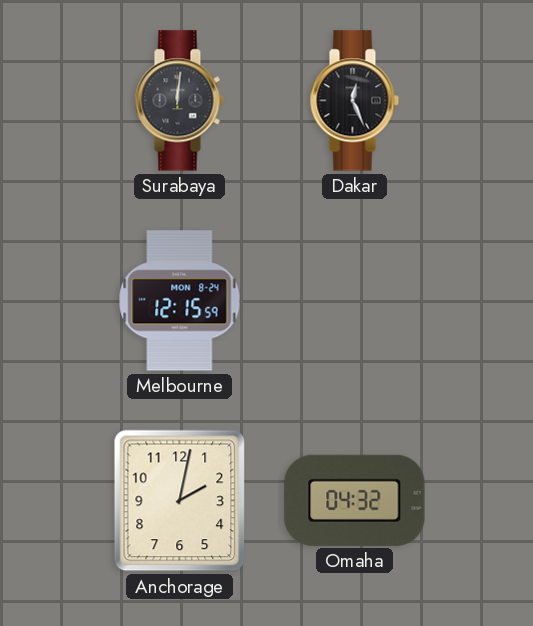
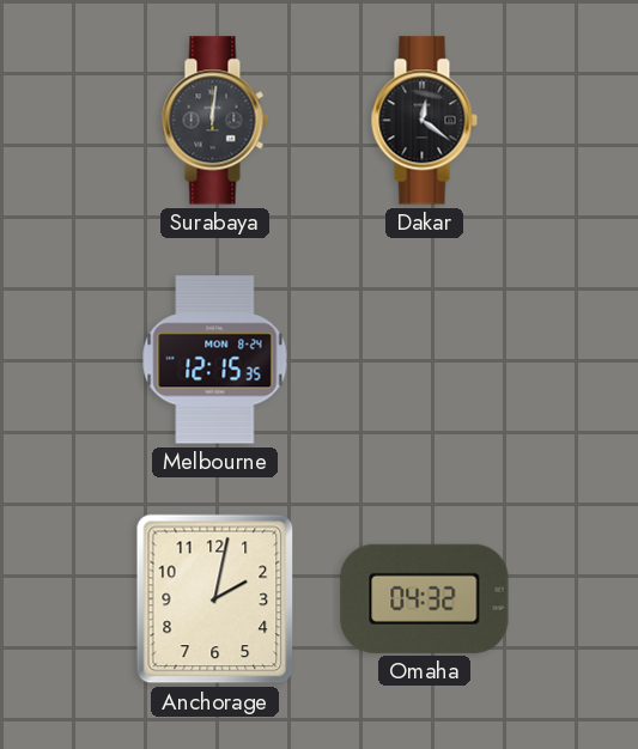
Dakar: 12:26 -> 12:21
Melbourne: 12:15:59 -> 12:15:35
